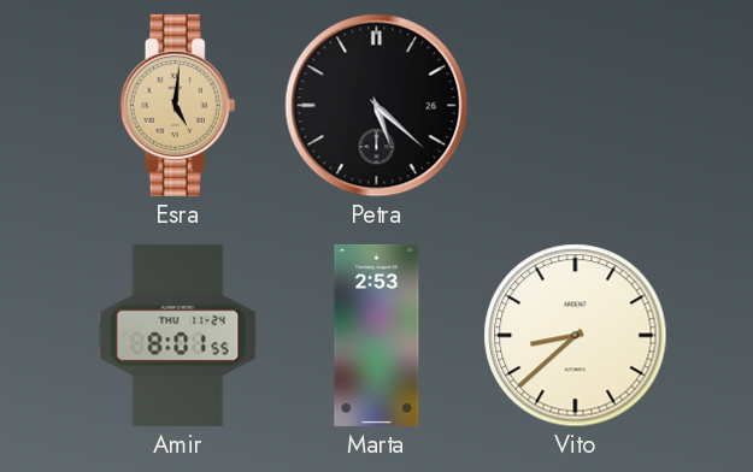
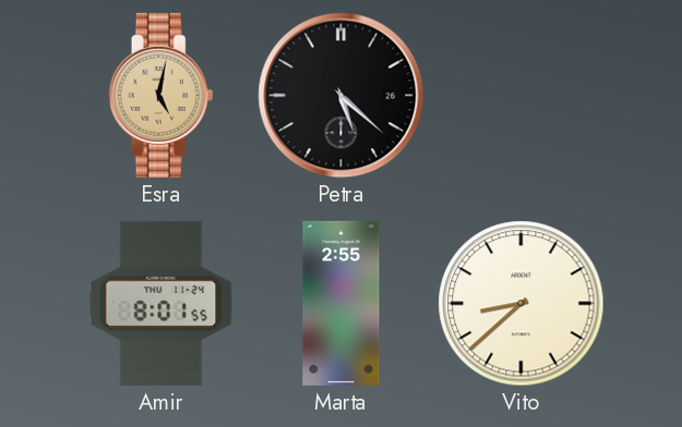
Esra: 5:01 -> 5:02
Marta: 2:53 -> 2:55
